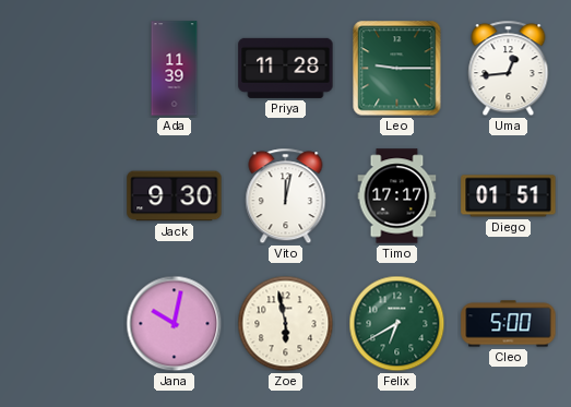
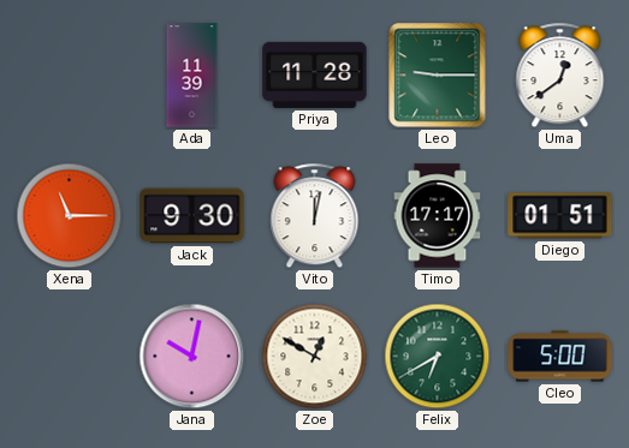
Uma: 12:44 -> 12:39
Xena: none -> 11:15
Zoe: 5:58 -> 12:50
